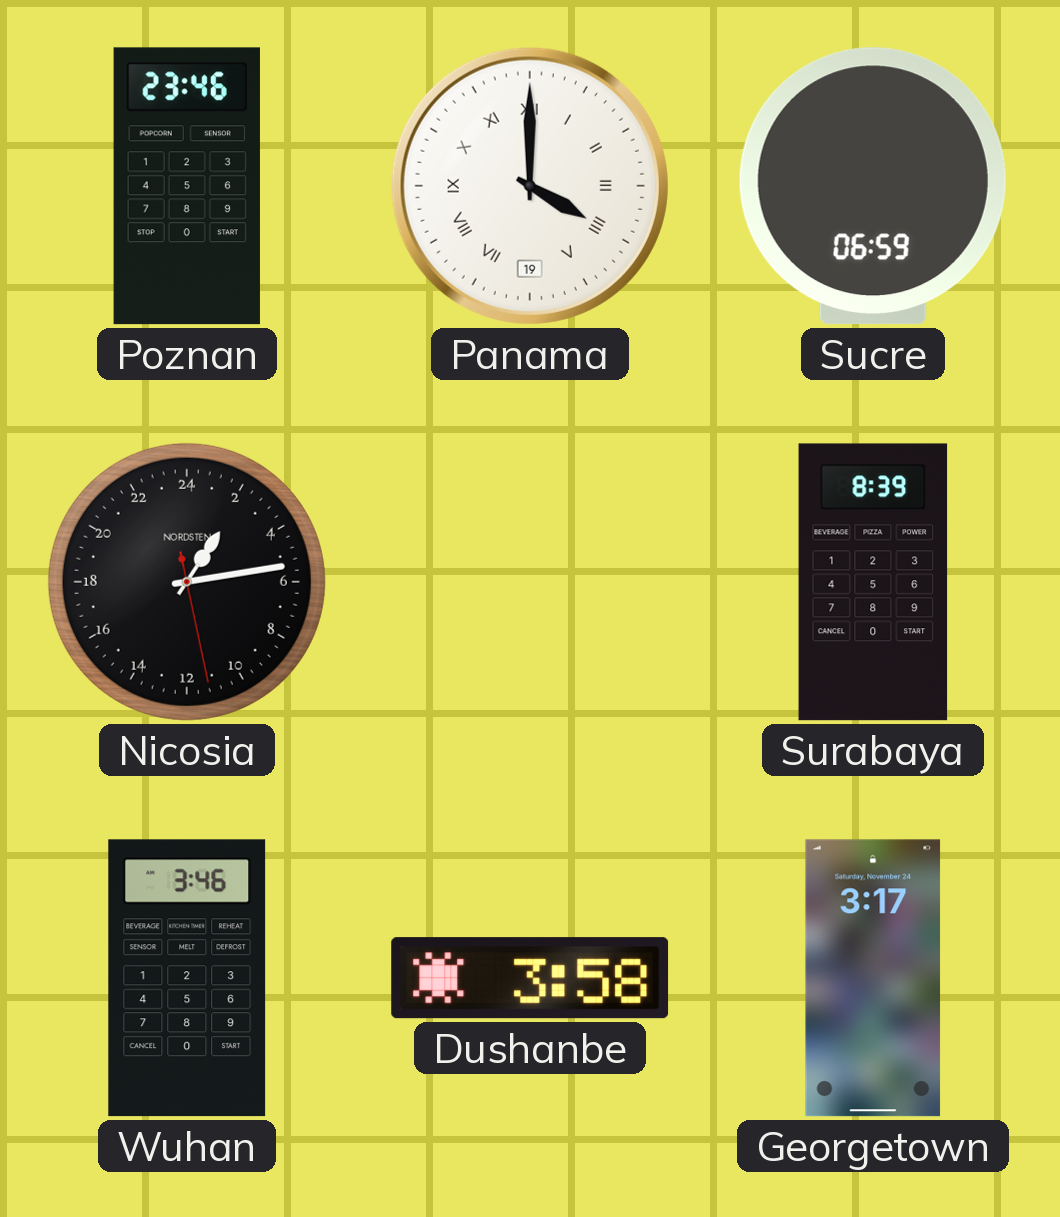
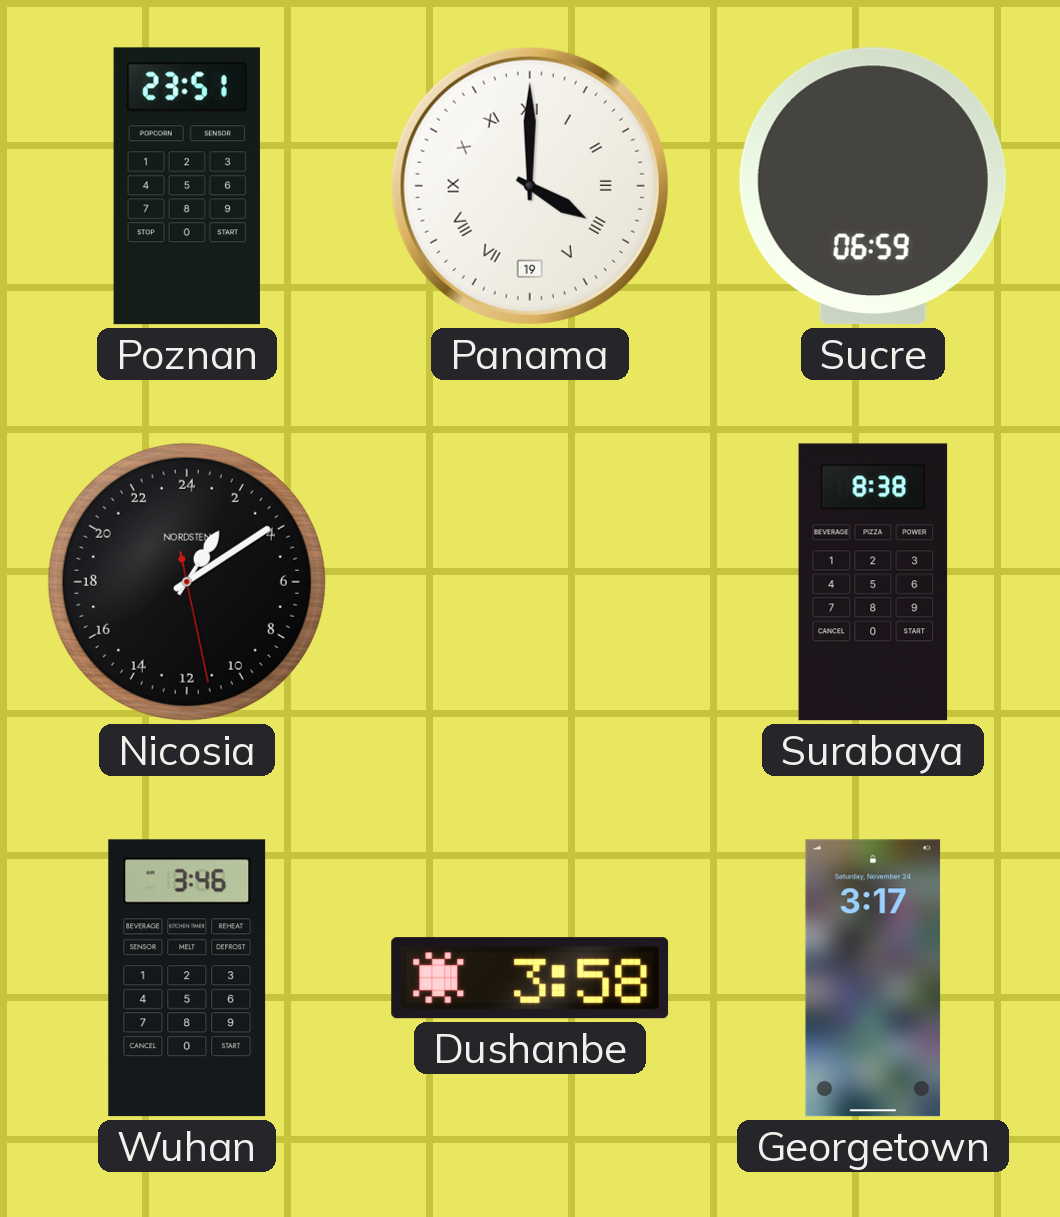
Poznan: 23:46 -> 23:51
Nicosia: 2:13 -> 2:09
Surabaya: 8:39 -> 8:38
